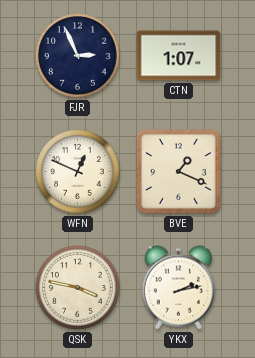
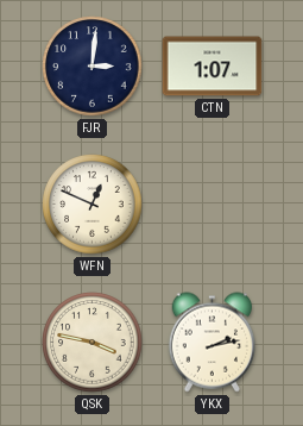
FJR: 2:56 -> 3:01
BVE: 1:19 -> none
